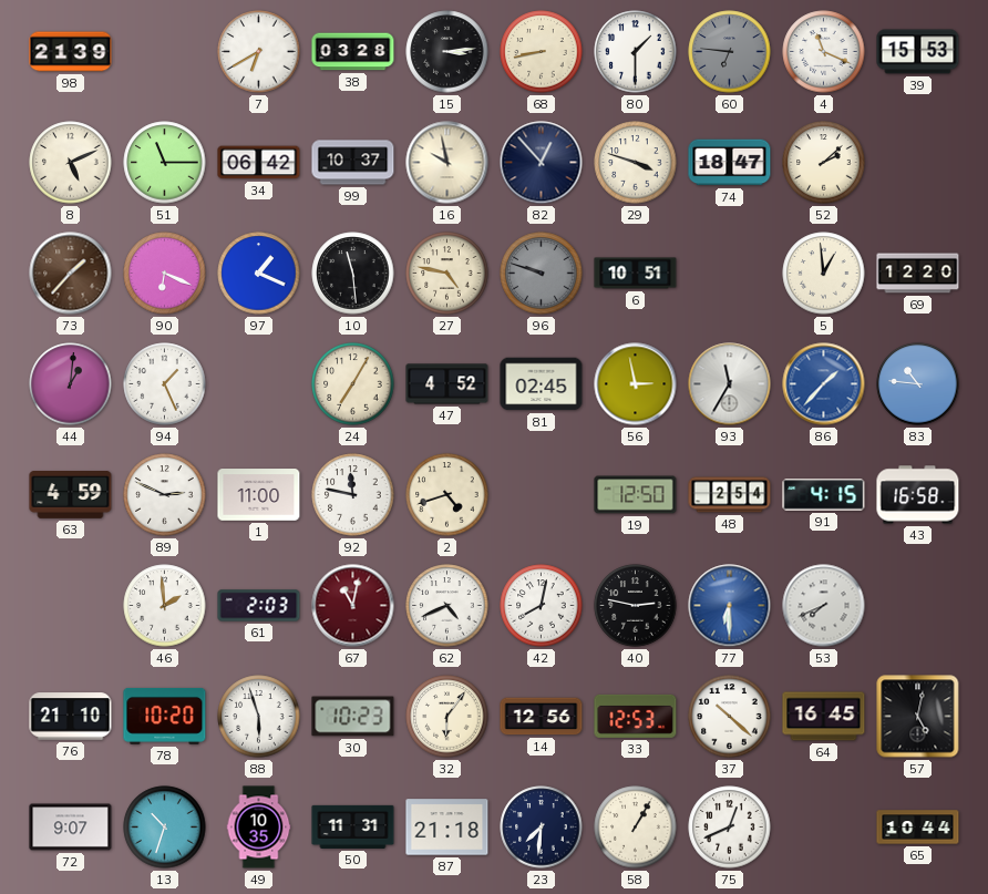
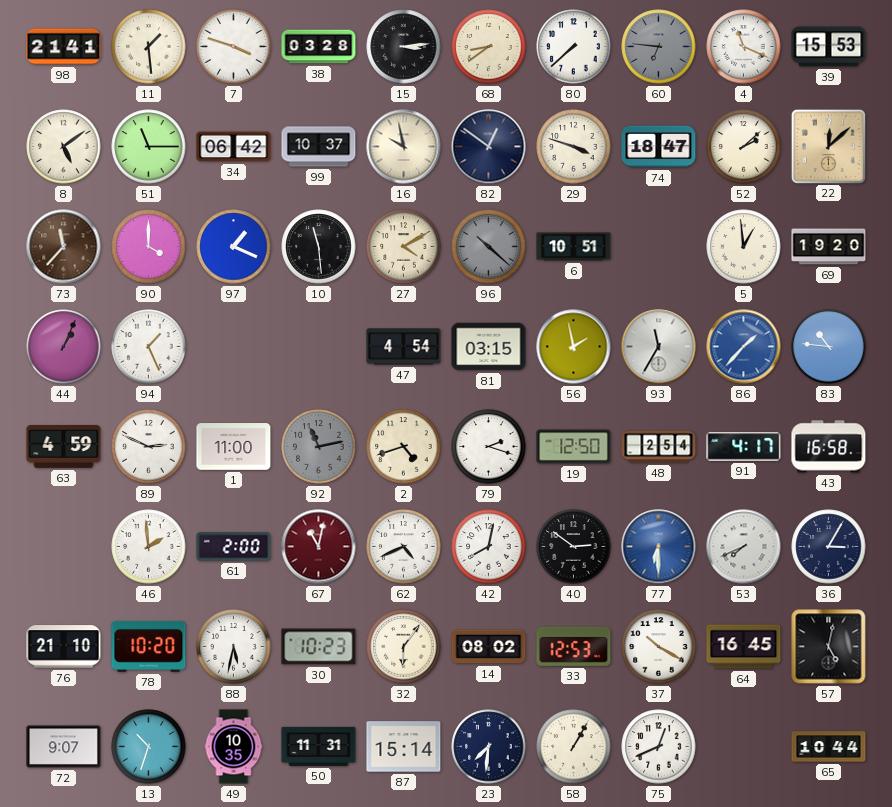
98: 21:39 -> 21:41
11: none -> 1:29
7: 6:40 -> 3:48
68: 8:43 -> 8:39
80: 1:30 -> 7:38
8: 5:11 -> 5:09
82: 12:53 -> 12:51
22: none -> 12:08
73: 1:37 -> 11:37
90: 6:19 -> 4:00
27: 4:47 -> 4:10
96: 9:48 -> 10:22
69: 12:20 -> 19:20
44: 1:01 -> 1:04
24: 7:05 -> none
47: 4:52 -> 4:54
81: 02:45 -> 03:15
56: 2:58 -> 1:58
92: 11:47 -> 11:13
92 dial: white -> grey
79: none -> 2:18
91: 4:15 -> 4:17
61: 2:03 -> 2:00
40: 2:47 -> 2:51
36: none -> 3:05
88: 5:57 -> 5:32
14: 12:56 -> 08:02
37: 10:22 -> 10:20
87: 21:18 -> 15:14
